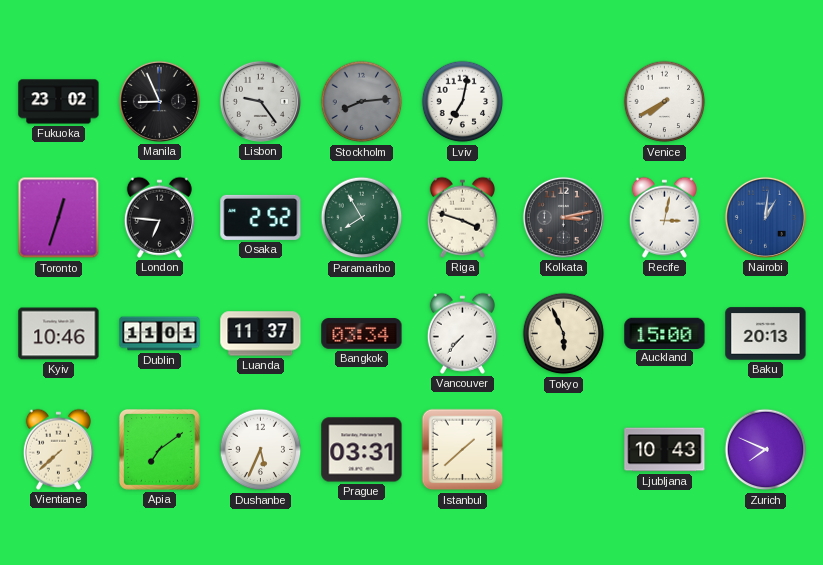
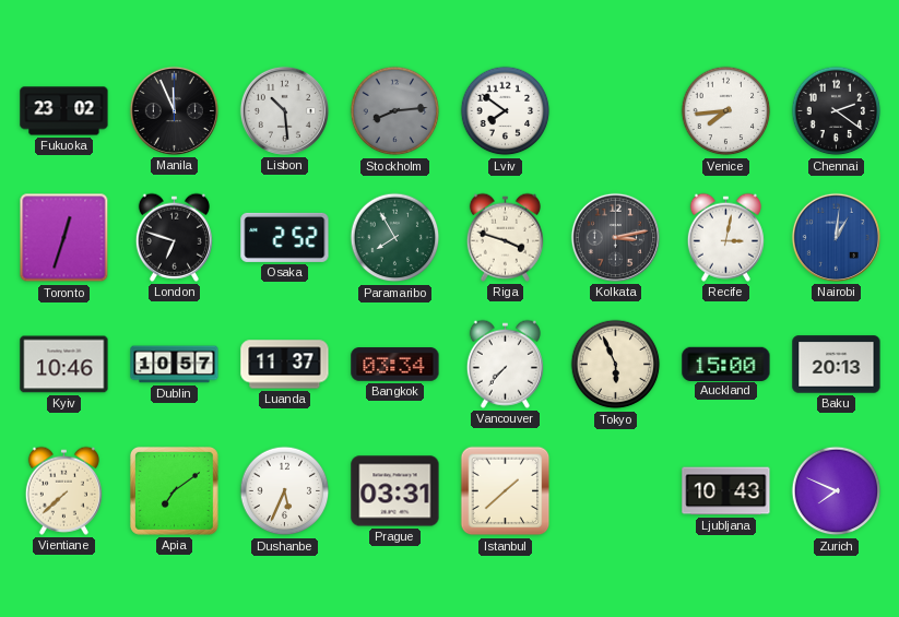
Manila: 8:56 -> 11:56
Lisbon: 9:24 -> 10:29
Lviv: 7:02 -> 7:51
Venice: 7:40 -> 7:44
Chennai: none -> 2:21
London: 6:46 -> 6:48
Dublin: 11:01 -> 10:57
